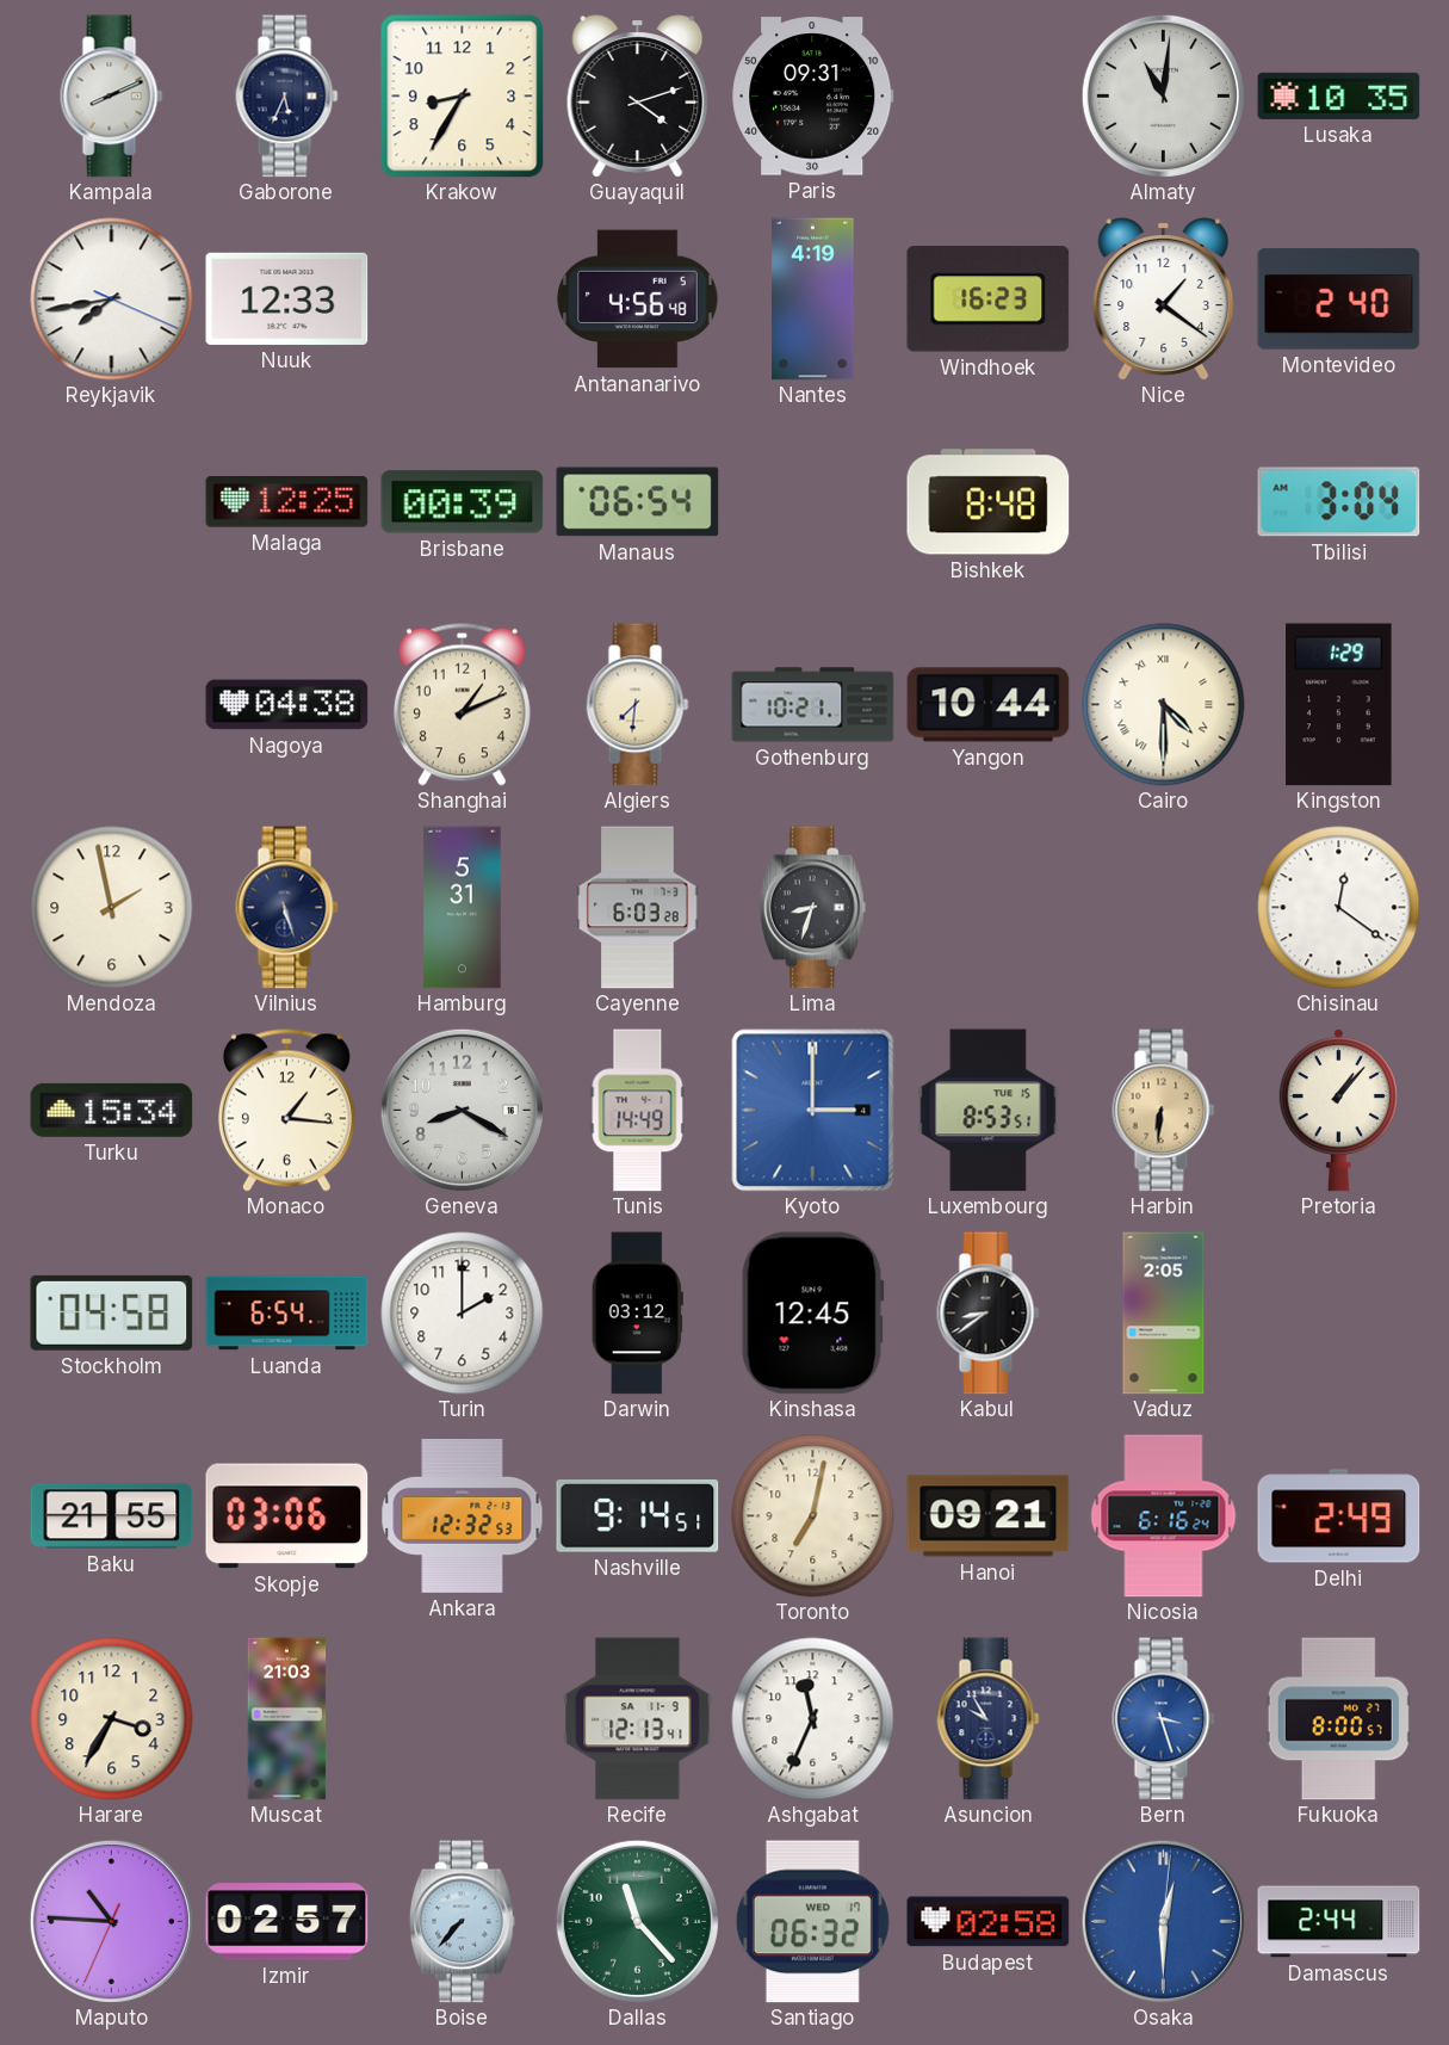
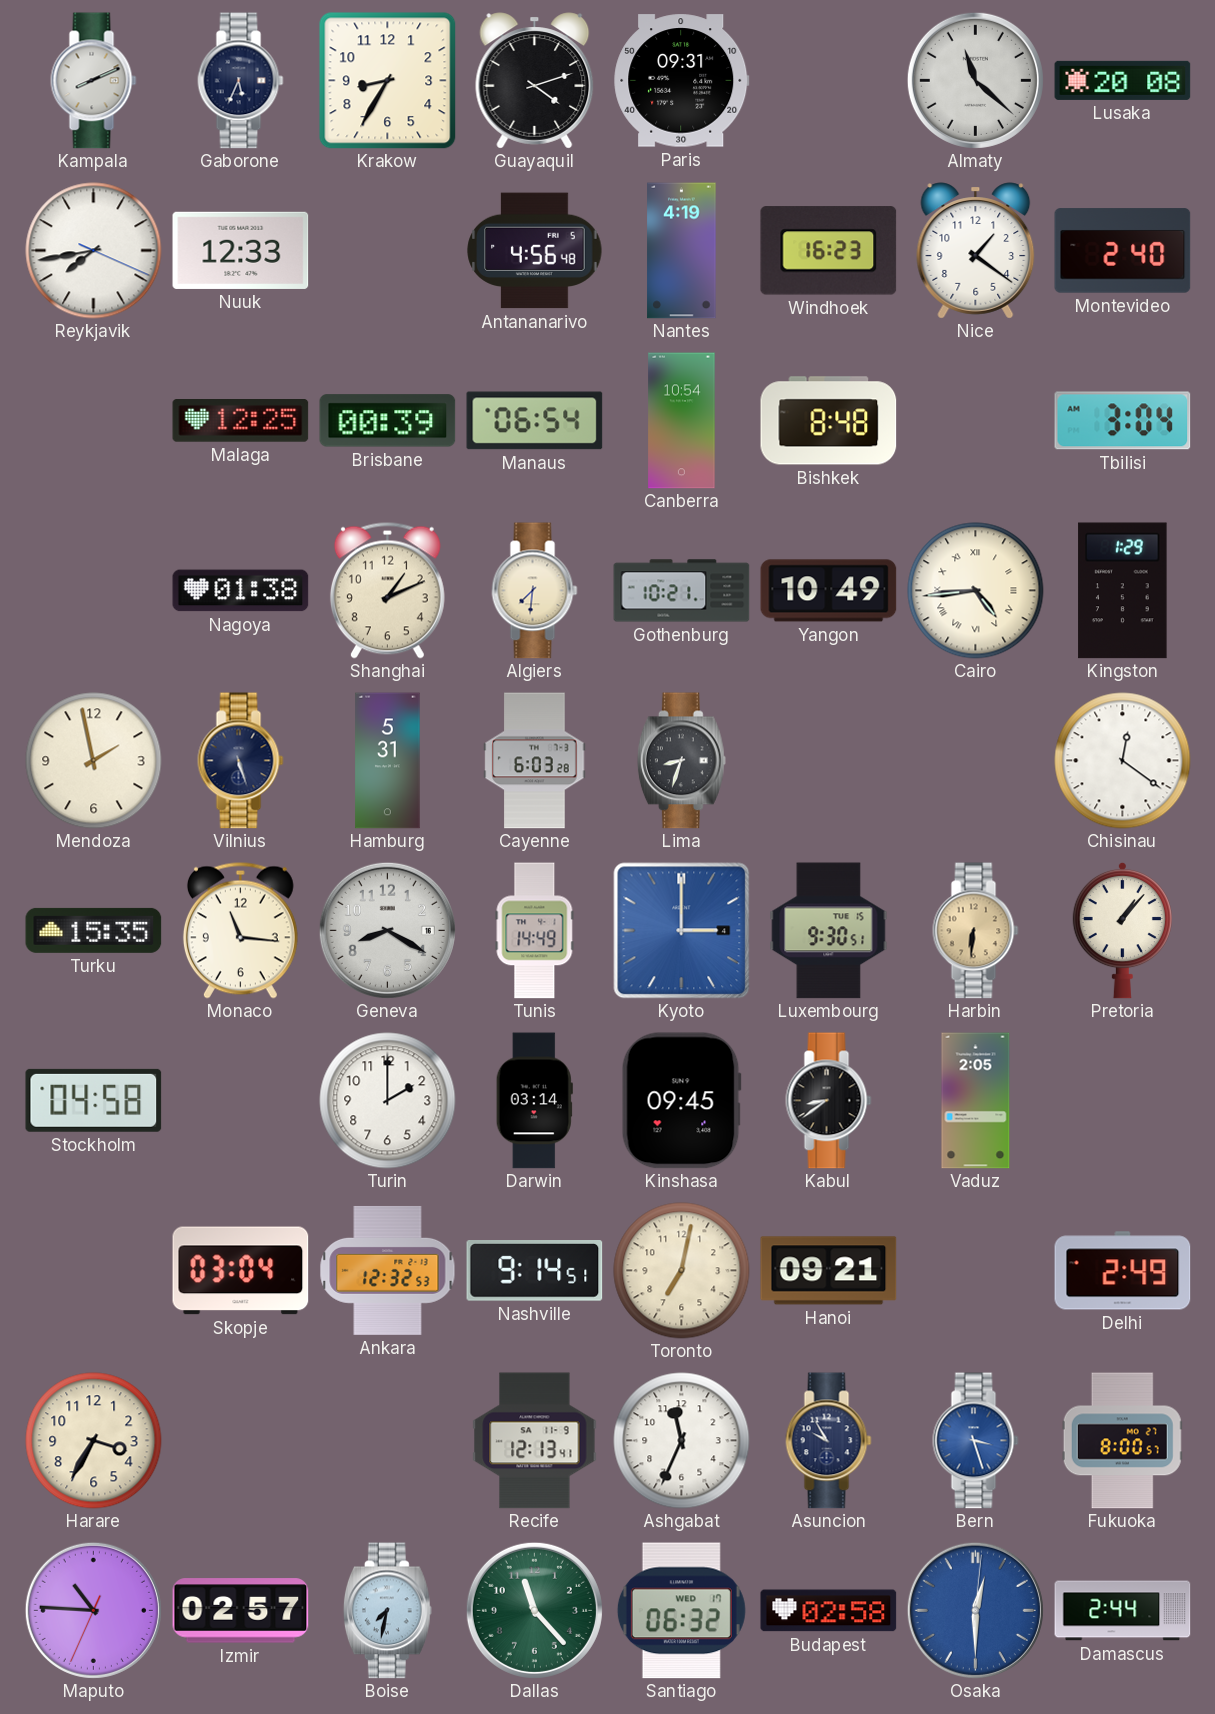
Almaty: 11:01 -> 11:22
Lusaka: 10:35 -> 20:08
Canberra: none -> 10:54
Nagoya: 04:38 -> 01:38
Yangon: 10:44 -> 10:49
Cairo: 4:30 -> 4:44
Turku: 15:34 -> 15:35
Monaco: 1:16 -> 11:16
Luxembourg: 8:53 -> 9:30
Luanda: 6:54 -> none
Darwin: 03:12 -> 03:14
Kinshasa: 12:45 -> 09:45
Baku: 21:55 -> none
Skopje: 03:06 -> 03:04
Nicosia: 6:16 -> none
Muscat: 21:03 -> none
Boise: 7:37 -> 7:32
